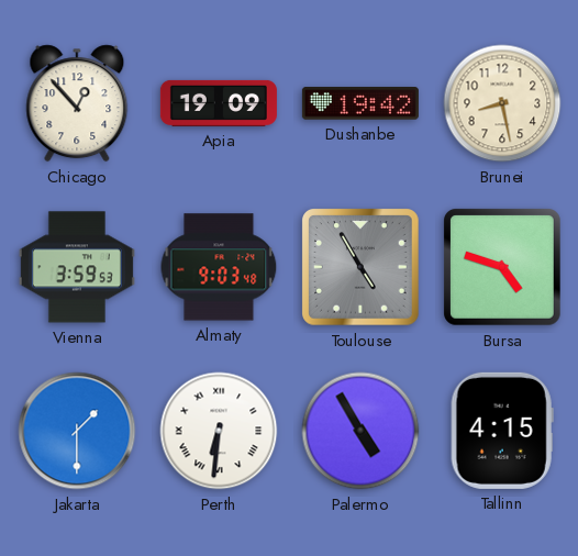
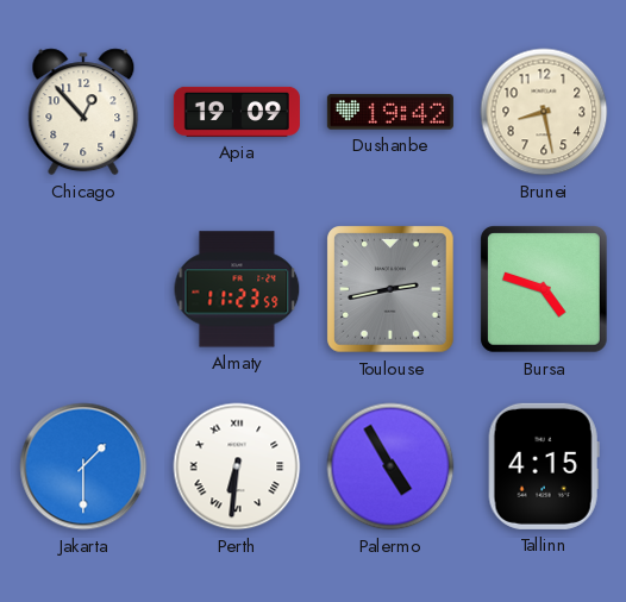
Vienna: 3:59 -> none
Almaty: 9:03 -> 11:23
Toulouse: 4:55 -> 2:43
